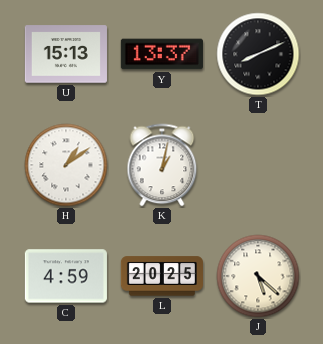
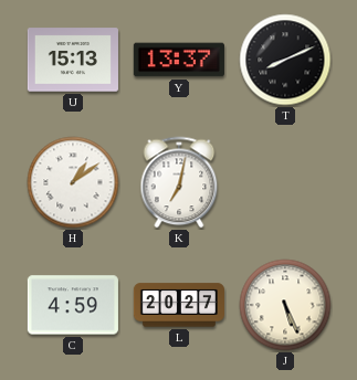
K: 1:02 -> 7:02
L: 20:25 -> 20:27
J: 5:22 -> 5:26
